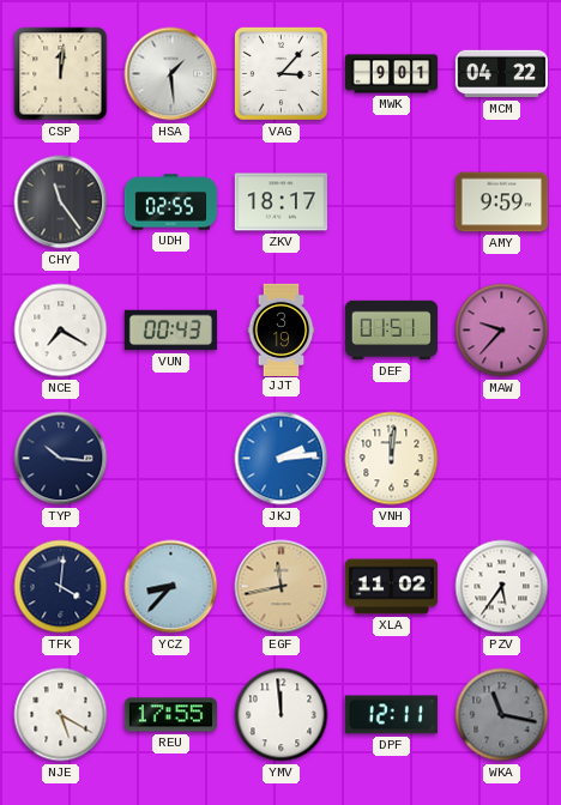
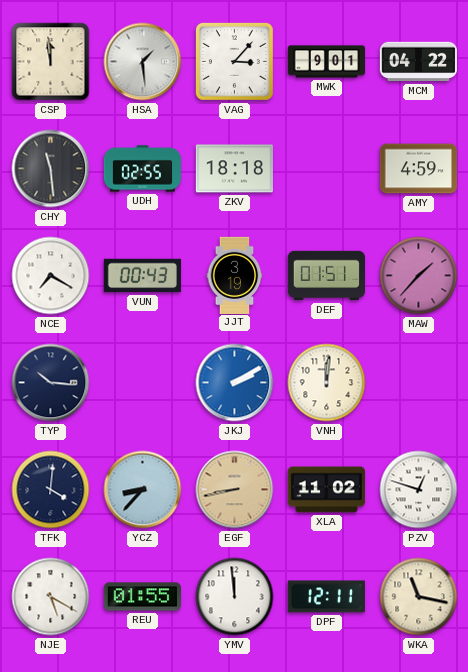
CSP: 12:01 -> 11:59
CHY: 11:24 -> 11:29
ZKV: 18:17 -> 18:18
AMY: 9:59 -> 4:59
MAW: 9:37 -> 1:37
JKJ: 2:14 -> 2:10
EGF: 11:43 -> 8:43
PZV: 5:36 -> 12:48
REU: 17:55 -> 01:55
WKA dial: grey -> cream
